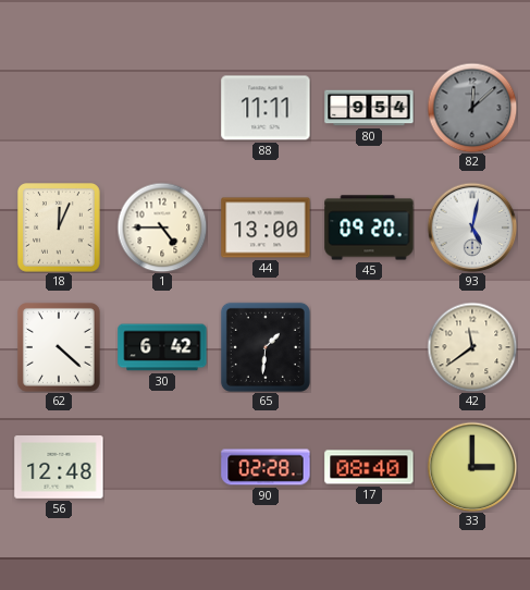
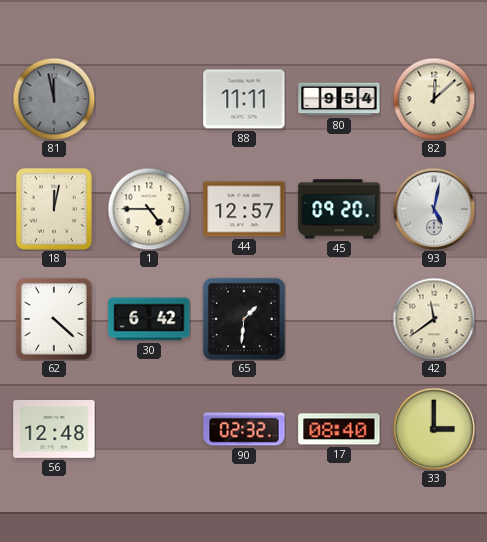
81: none -> 11:58
82 dial: grey -> cream
18: 12:04 -> 12:02
44: 13:00 -> 12:57
90: 02:28 -> 02:32
